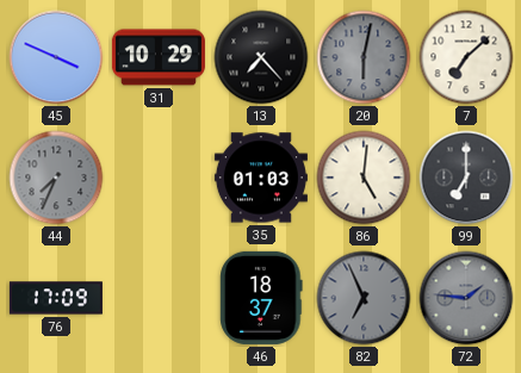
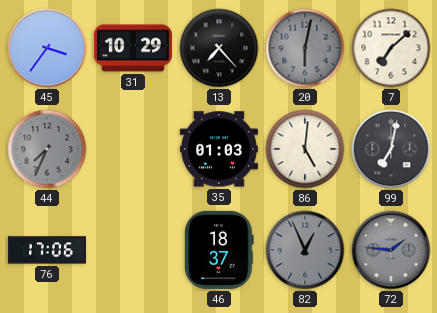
45: 3:49 -> 3:36
99: 7:00 -> 7:02
76: 17:09 -> 17:06
82: 6:56 -> 12:56
